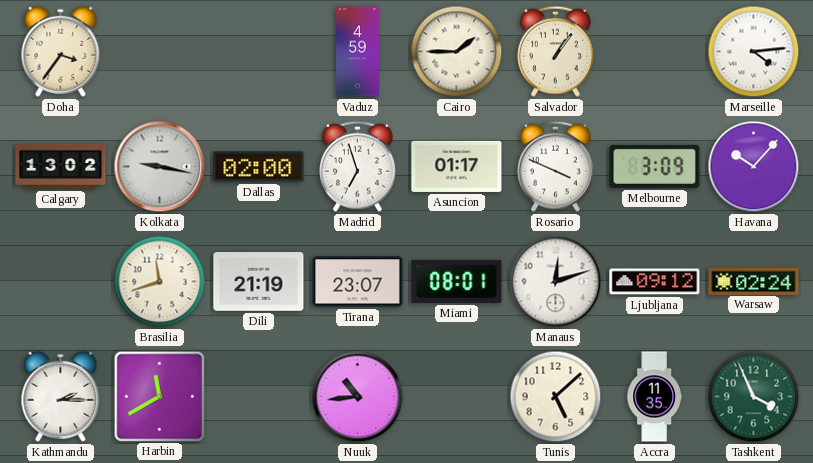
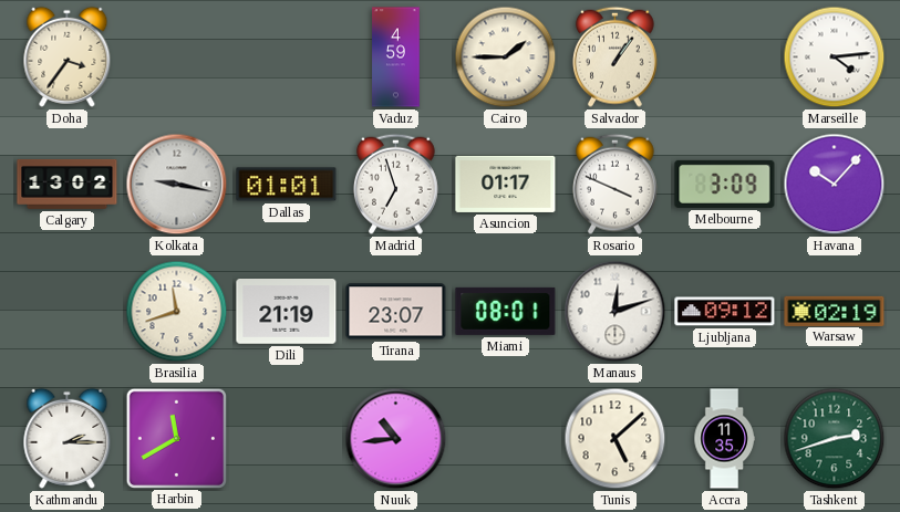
Dallas: 02:00 -> 01:01
Warsaw: 02:24 -> 02:19
Tashkent: 3:56 -> 2:42
